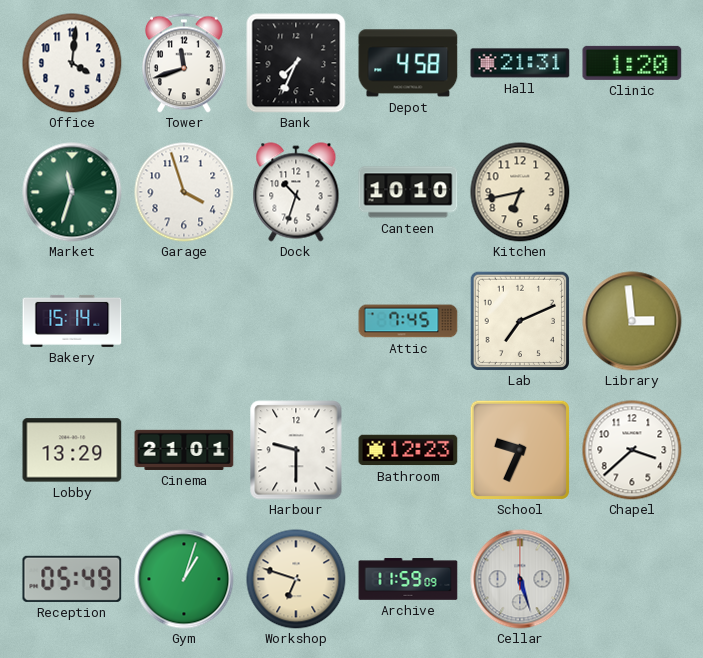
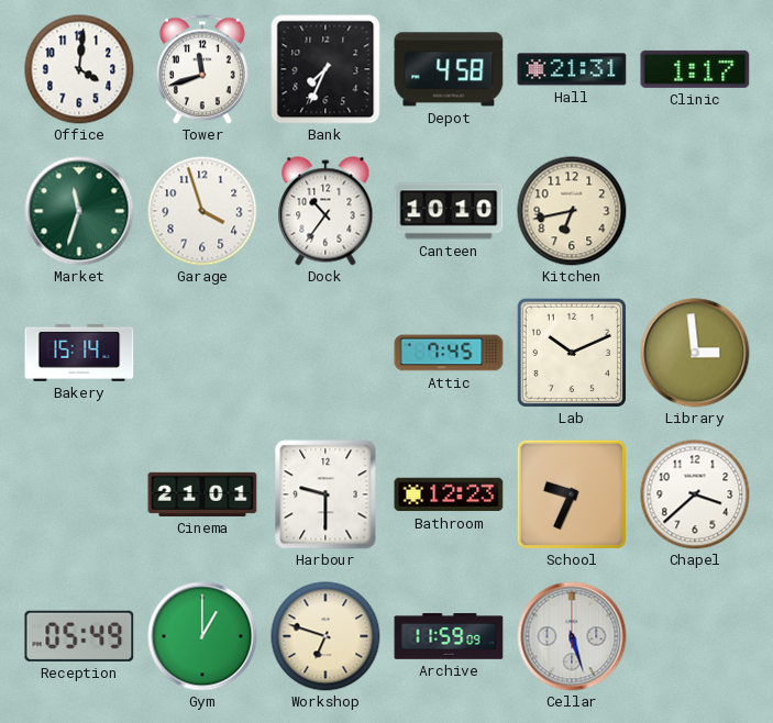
Clinic: 1:20 -> 1:17
Dock: 10:33 -> 10:36
Lab: 7:11 -> 10:11
Lobby: 13:29 -> none
Gym: 1:03 -> 1:00
